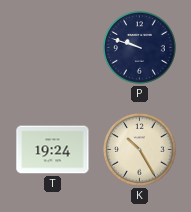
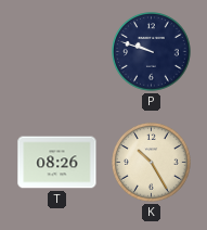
T: 19:24 -> 08:26
